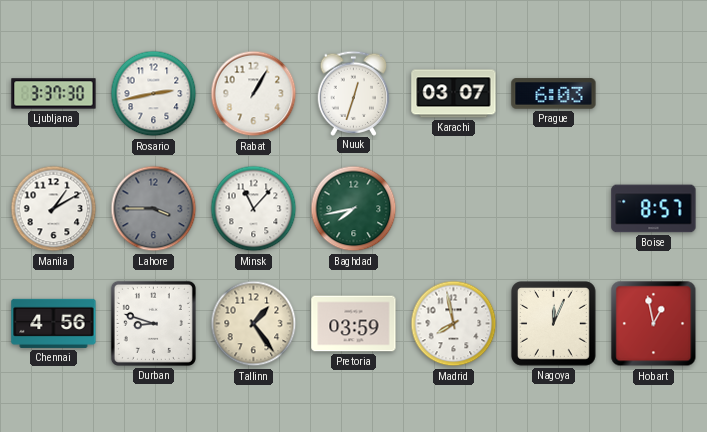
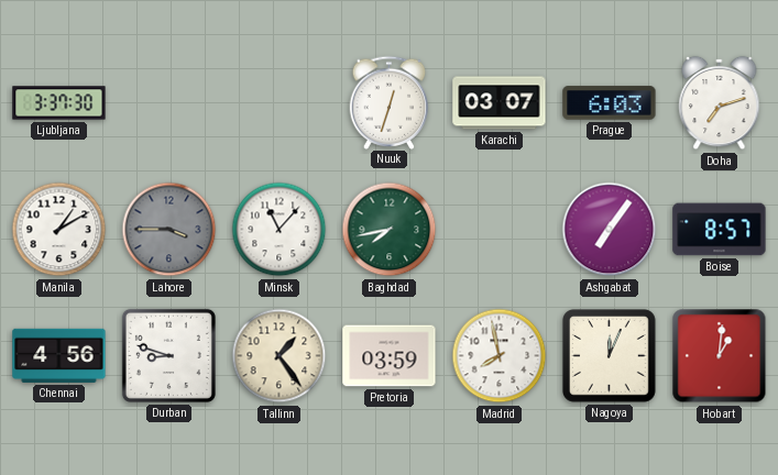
Rosario: 2:43 -> none
Rabat: 1:05 -> none
Doha: none -> 7:12
Ashgabat: none -> 7:06
Hobart: 12:58 -> 1:01
